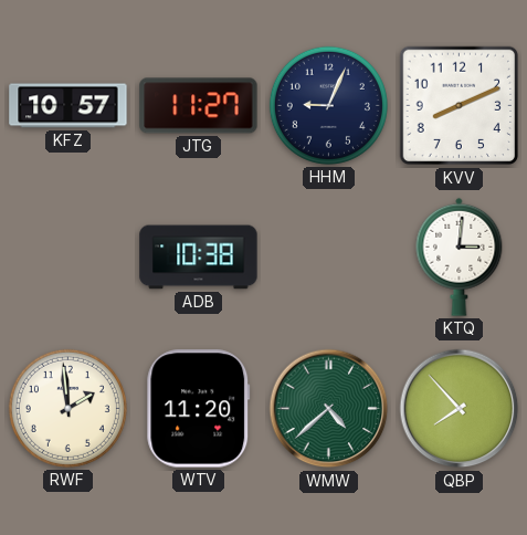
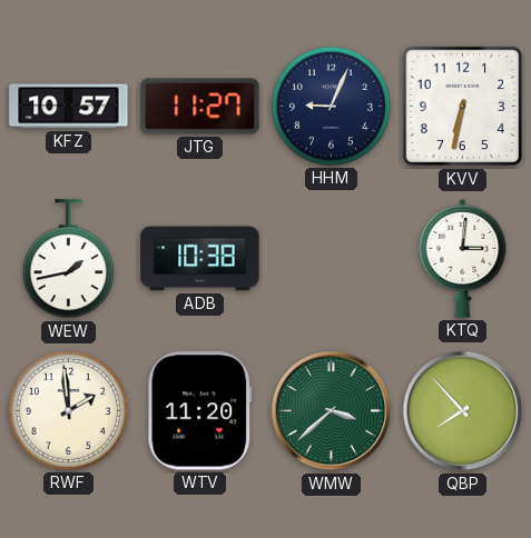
KVV: 8:11 -> 6:32
WEW: none -> 1:43
WMW: 4:38 -> 3:38
